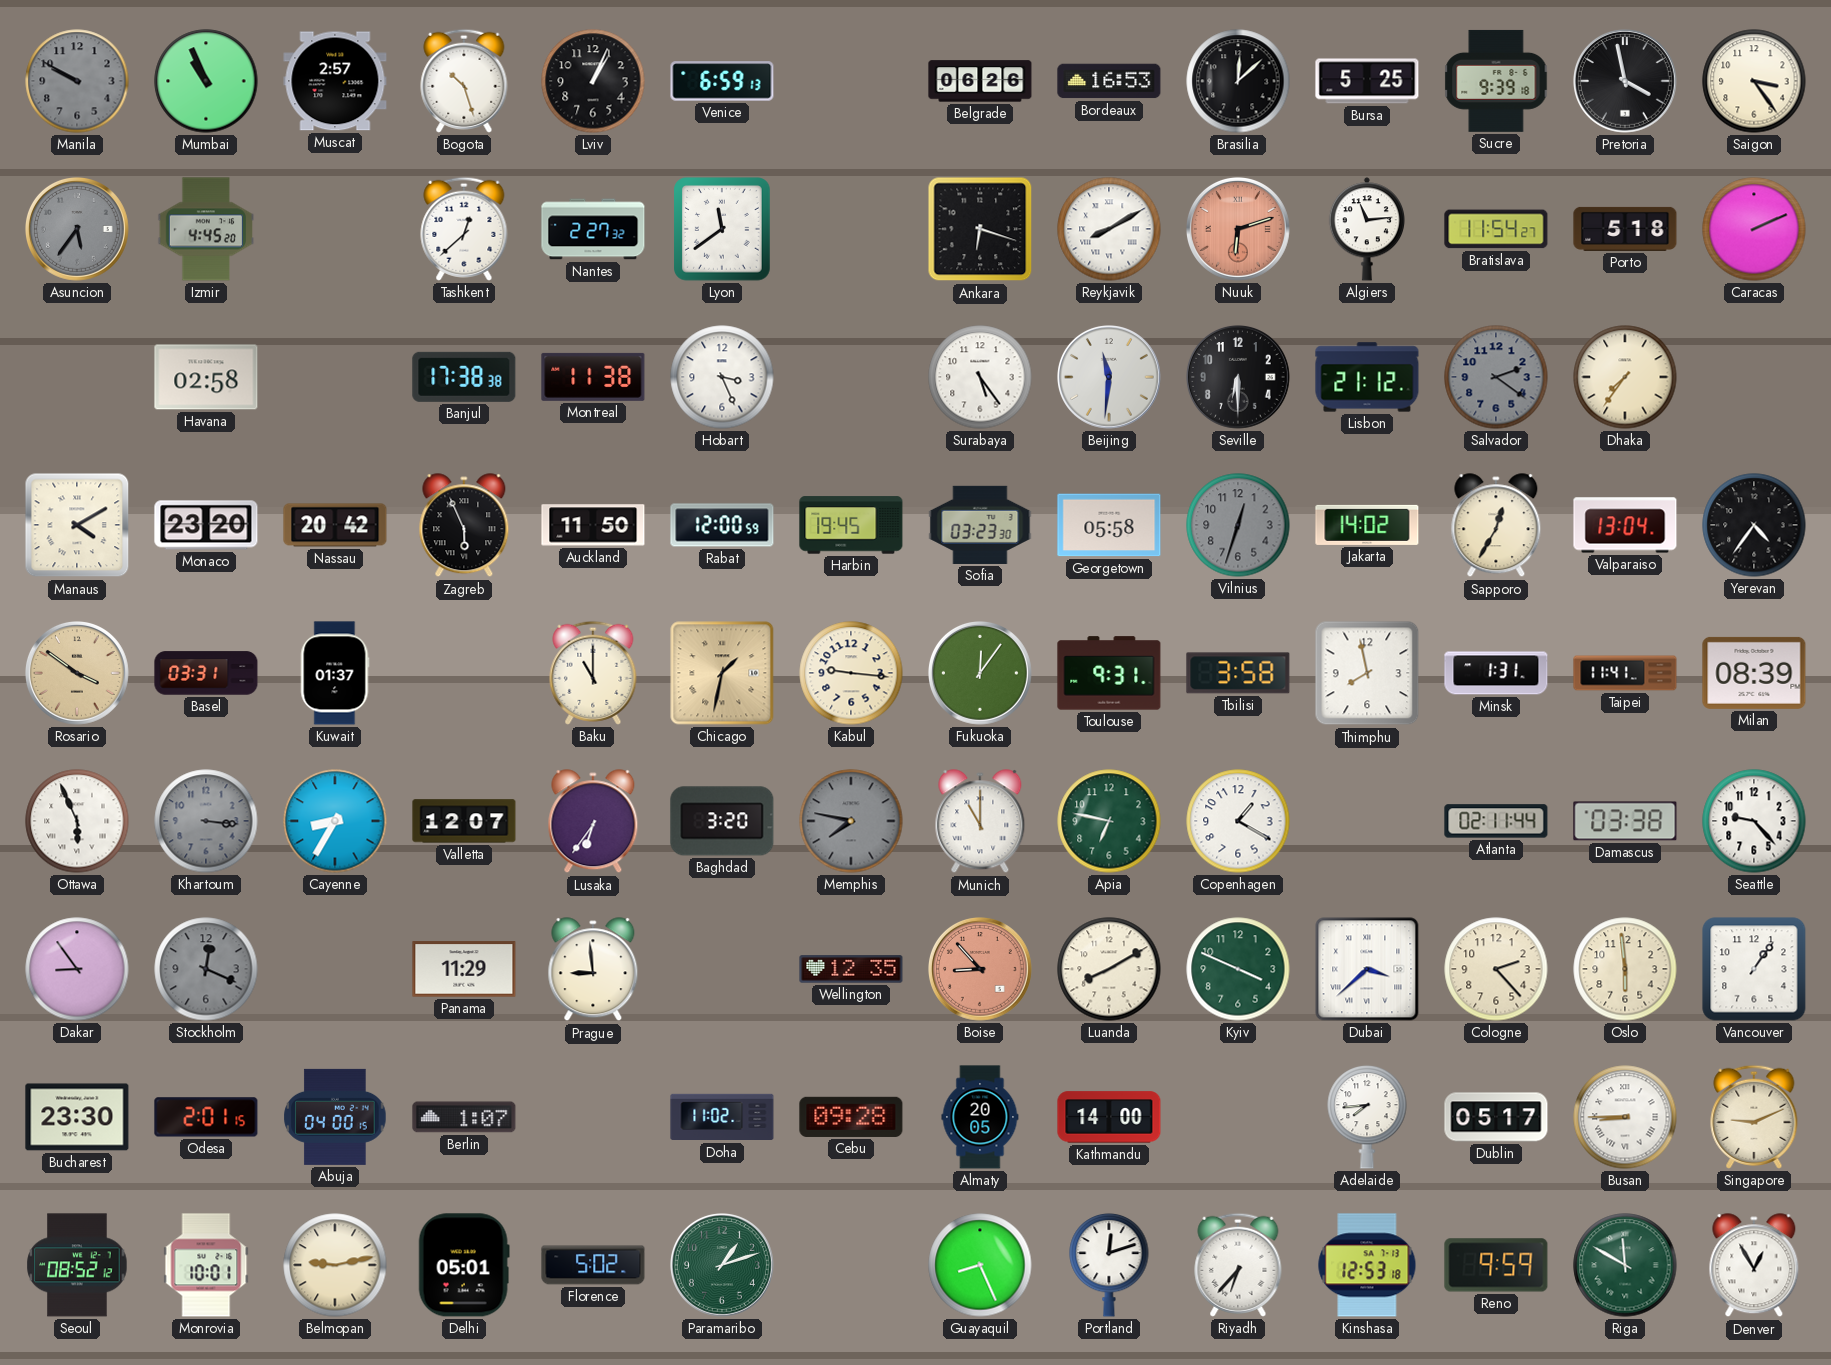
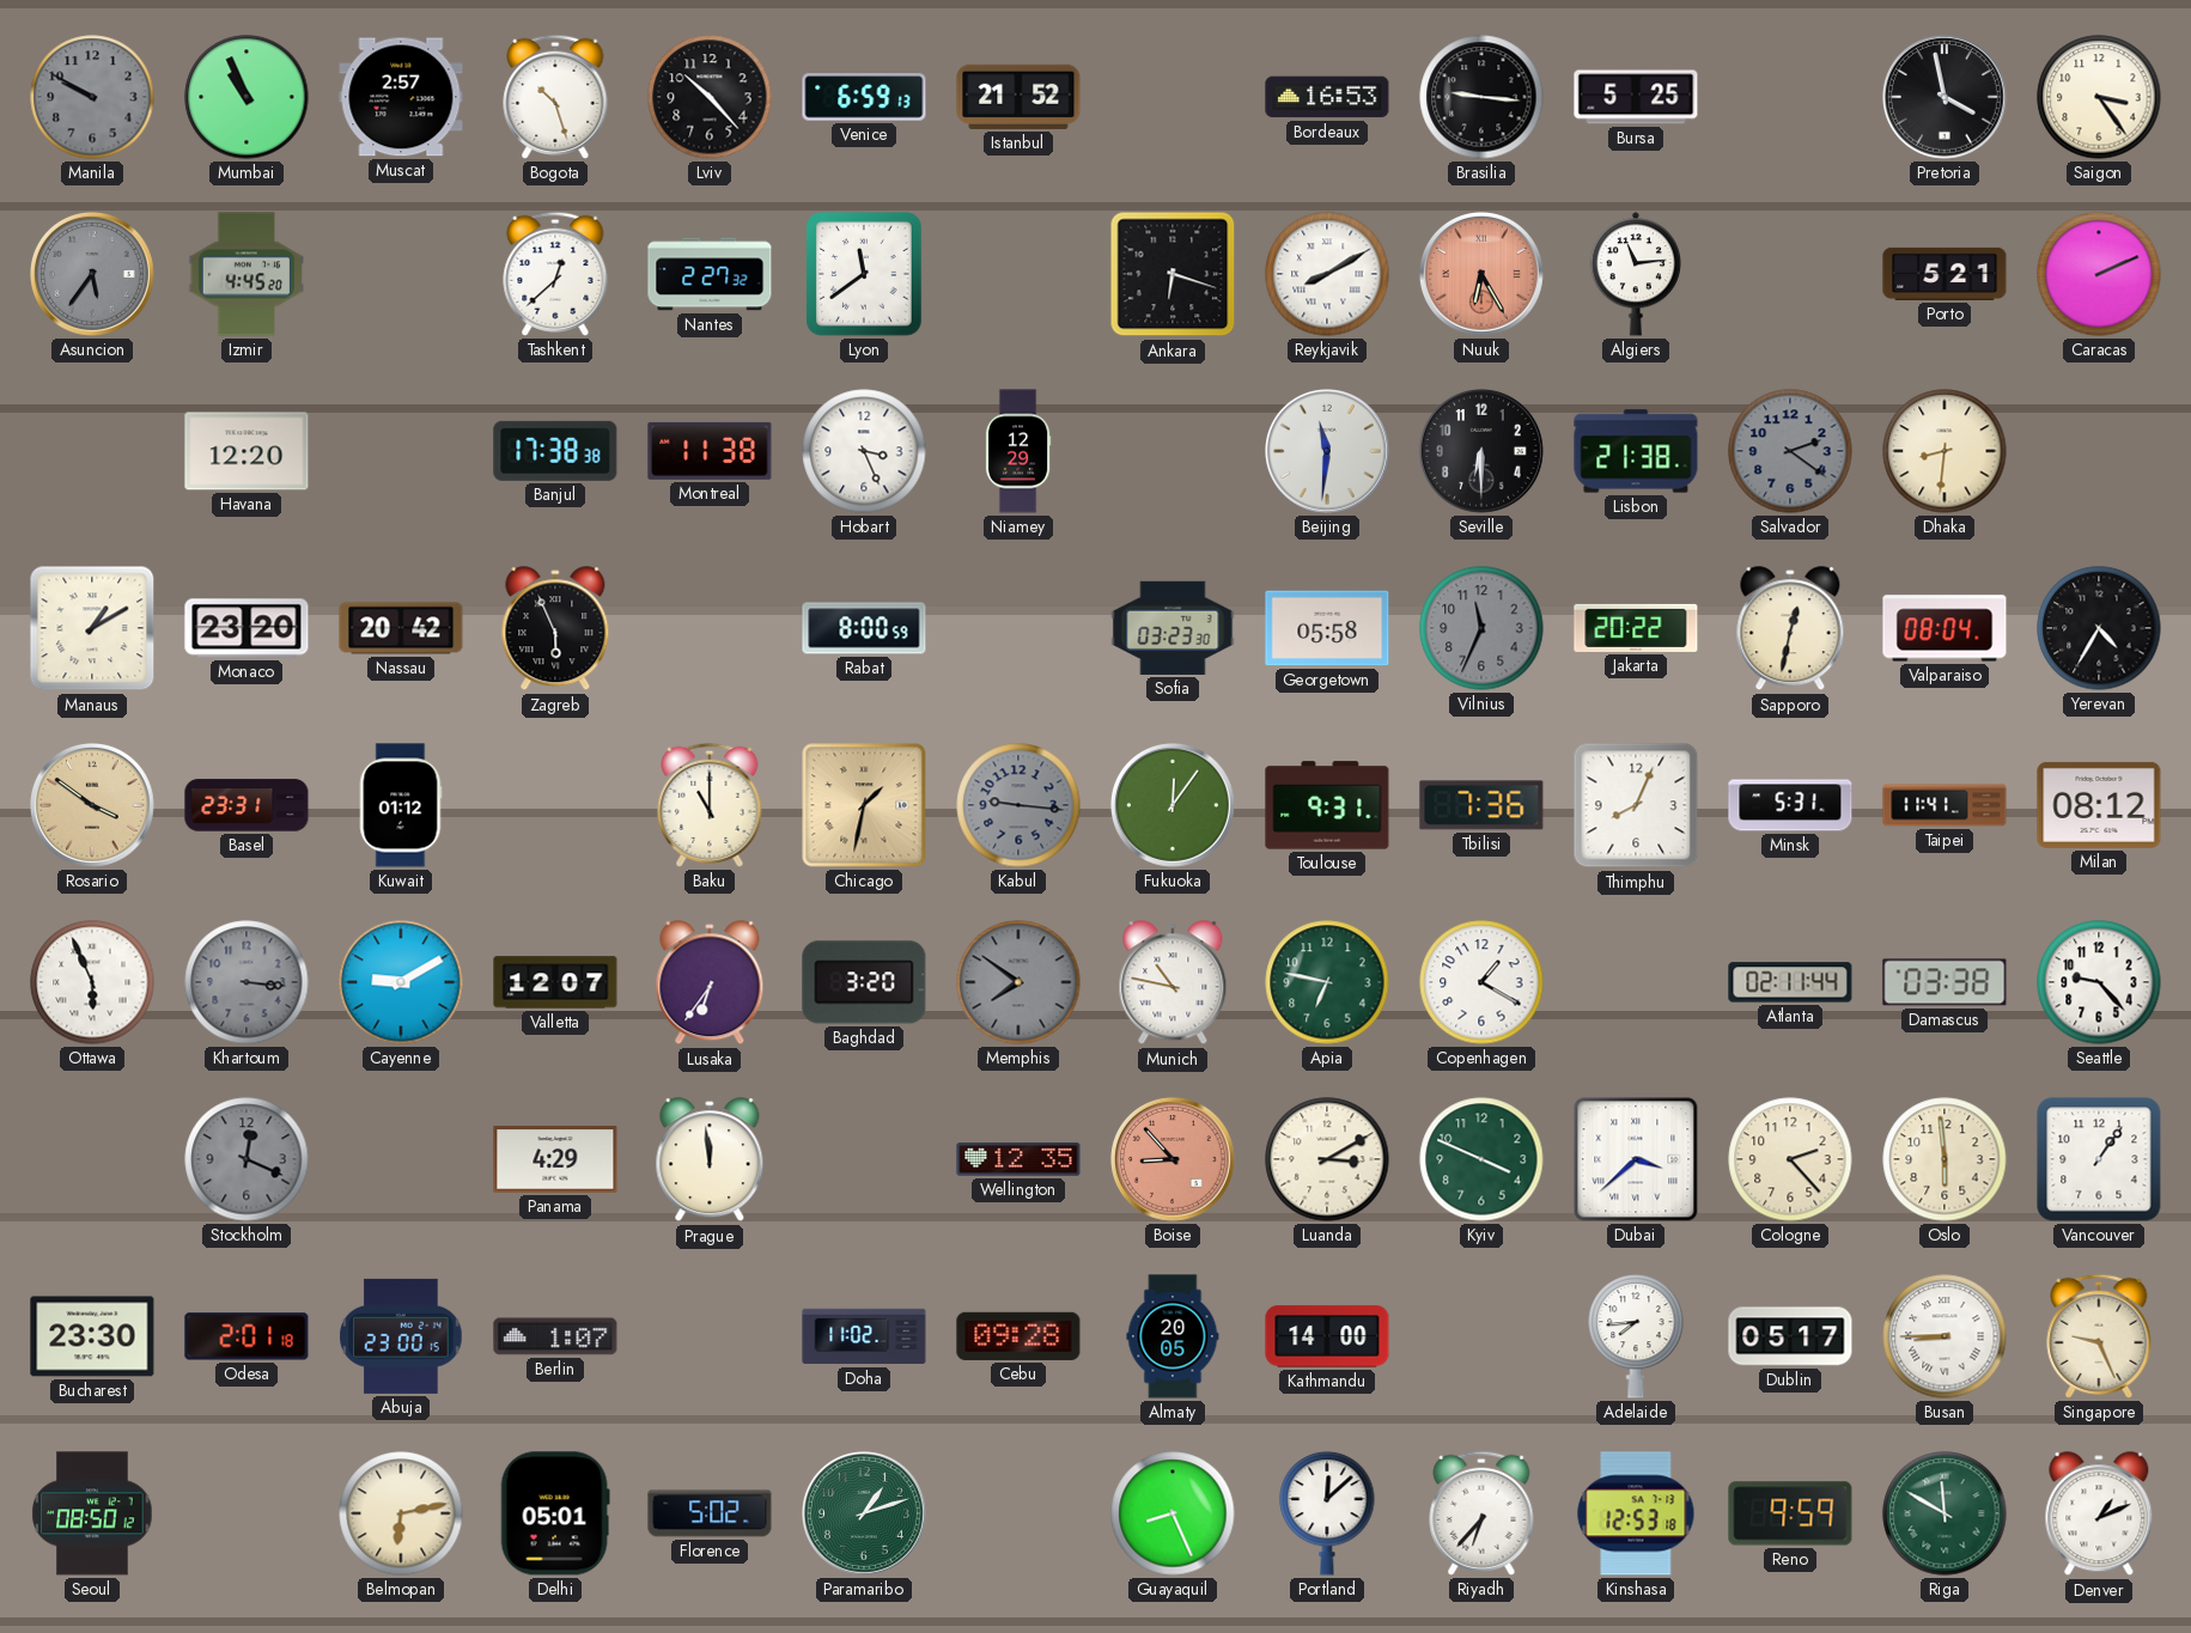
Lviv: 1:04 -> 10:23
Istanbul: none -> 21:52
Belgrade: 06:26 -> none
Brasilia: 12:08 -> 9:16
Sucre: 9:39 -> none
Nuuk: 6:12 -> 6:25
Bratislava: 11:54 -> none
Porto: 5:18 -> 5:21
Havana: 02:58 -> 12:20
Niamey: none -> 12:29
Surabaya: 5:24 -> none
Lisbon: 21:12 -> 21:38
Dhaka: 7:36 -> 8:31
Manaus: 4:10 -> 1:10
Auckland: 11:50 -> none
Rabat: 12:00 -> 8:00
Harbin: 19:45 -> none
Vilnius: 12:33 -> 11:34
Jakarta: 14:02 -> 20:22
Sapporo: 12:35 -> 12:32
Valparaiso: 13:04 -> 08:04
Yerevan: 4:36 -> 4:35
Basel: 03:31 -> 23:31
Kuwait: 01:37 -> 01:12
Kabul dial: cream -> grey
Tbilisi: 3:58 -> 7:36
Thimphu: 7:58 -> 8:04
Minsk: 1:31 -> 5:31
Milan: 08:39 -> 08:12
Cayenne: 8:35 -> 9:10
Memphis: 7:47 -> 7:51
Munich: 11:00 -> 10:47
Dakar: 8:54 -> none
Panama: 11:29 -> 4:29
Prague: 8:59 -> 11:59
Luanda: 8:10 -> 3:10
Odesa: 2:01:15 -> 2:01:18
Abuja: 04:00 -> 23:00
Singapore: 9:11 -> 9:26
Seoul: 08:52 -> 08:50
Monrovia: 10:01 -> none
Belmopan: 9:13 -> 6:13
Portland: 12:12 -> 12:08
Denver: 12:55 -> 1:11
